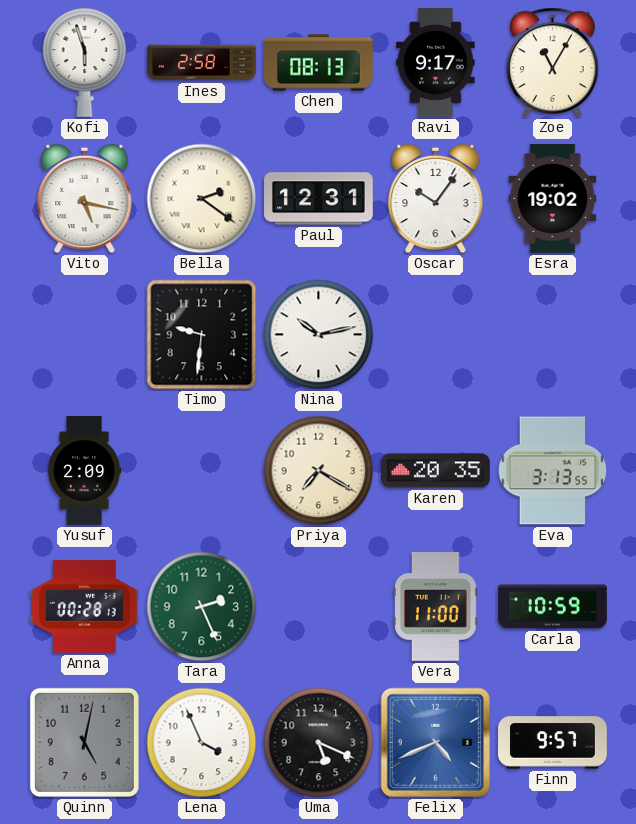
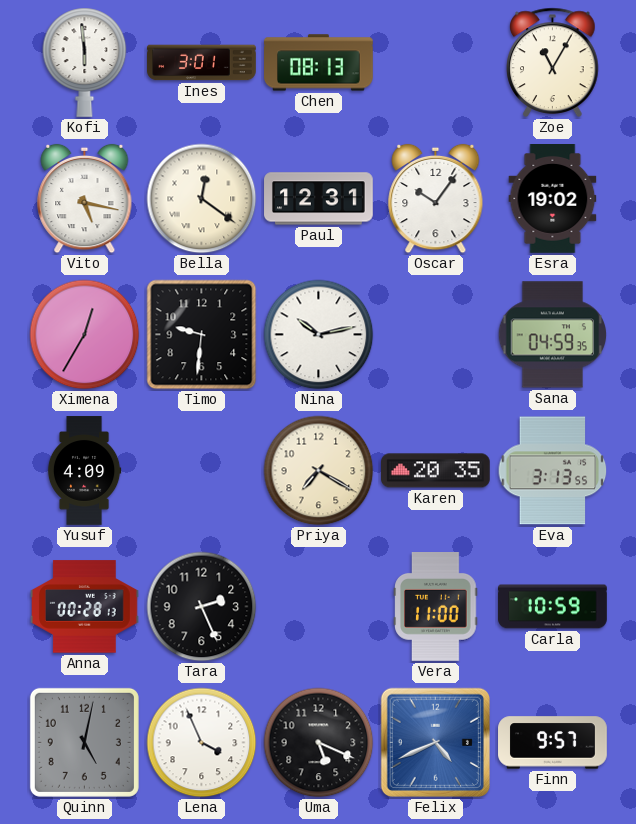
Kofi: 5:57 -> 5:59
Ines: 2:58 -> 3:01
Ravi: 9:17 -> none
Bella: 2:21 -> 12:21
Ximena: none -> 12:35
Sana: none -> 04:59
Yusuf: 2:09 -> 4:09
Tara dial: green -> black
